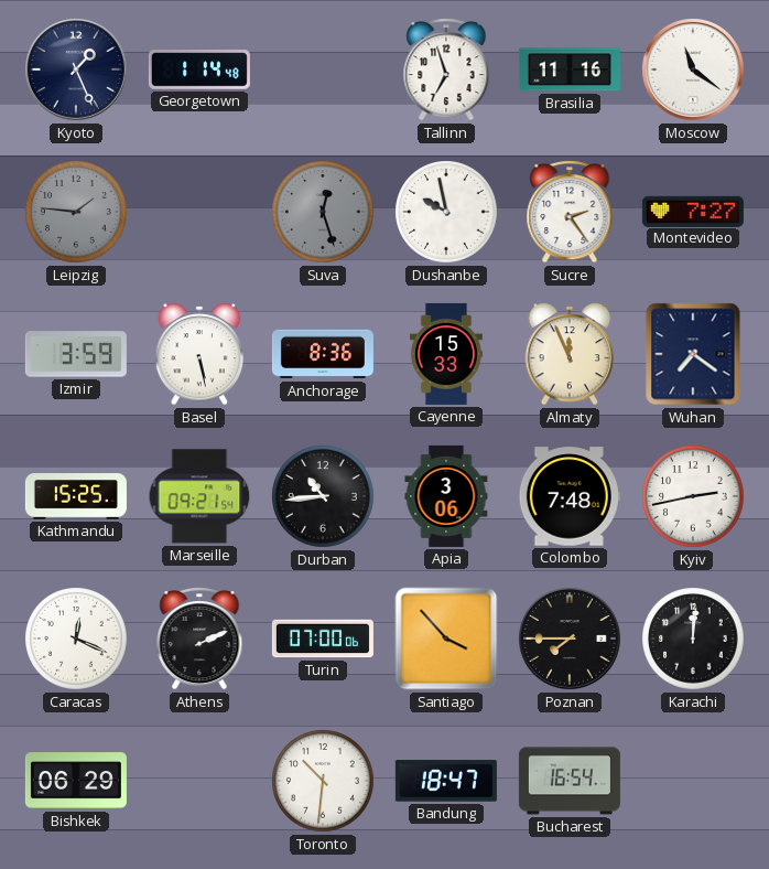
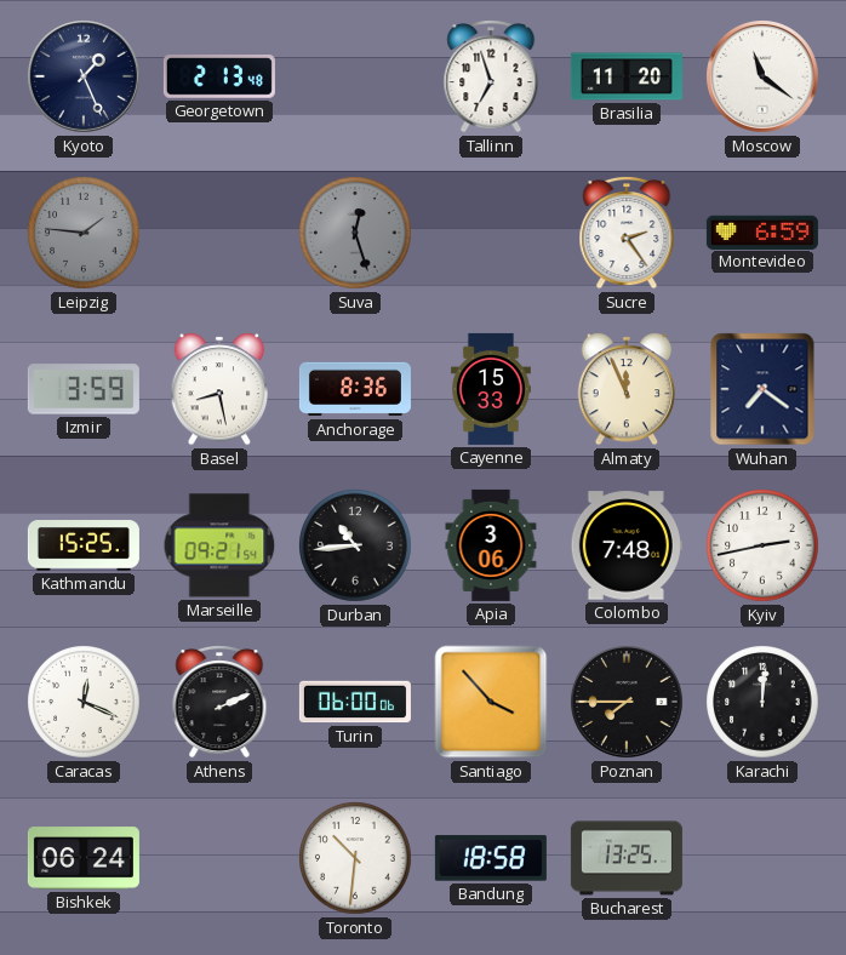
Georgetown: 1:14 -> 2:13
Brasilia: 11:16 -> 11:20
Dushanbe: 9:58 -> none
Montevideo: 7:27 -> 6:59
Basel: 5:28 -> 8:28
Turin: 07:00 -> 06:00
Bishkek: 06:29 -> 06:24
Bandung: 18:47 -> 18:58
Bucharest: 16:54 -> 13:25
